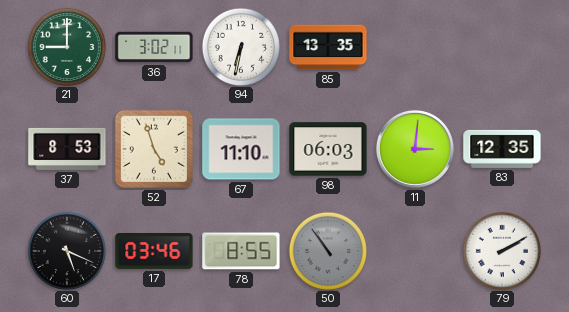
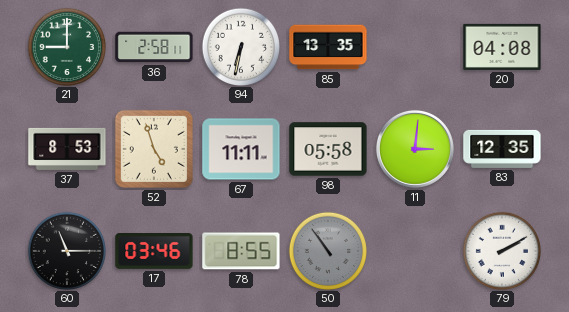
36: 3:02 -> 2:58
20: none -> 04:08
67: 11:10 -> 11:11
98: 06:03 -> 05:58
60: 5:19 -> 11:15
